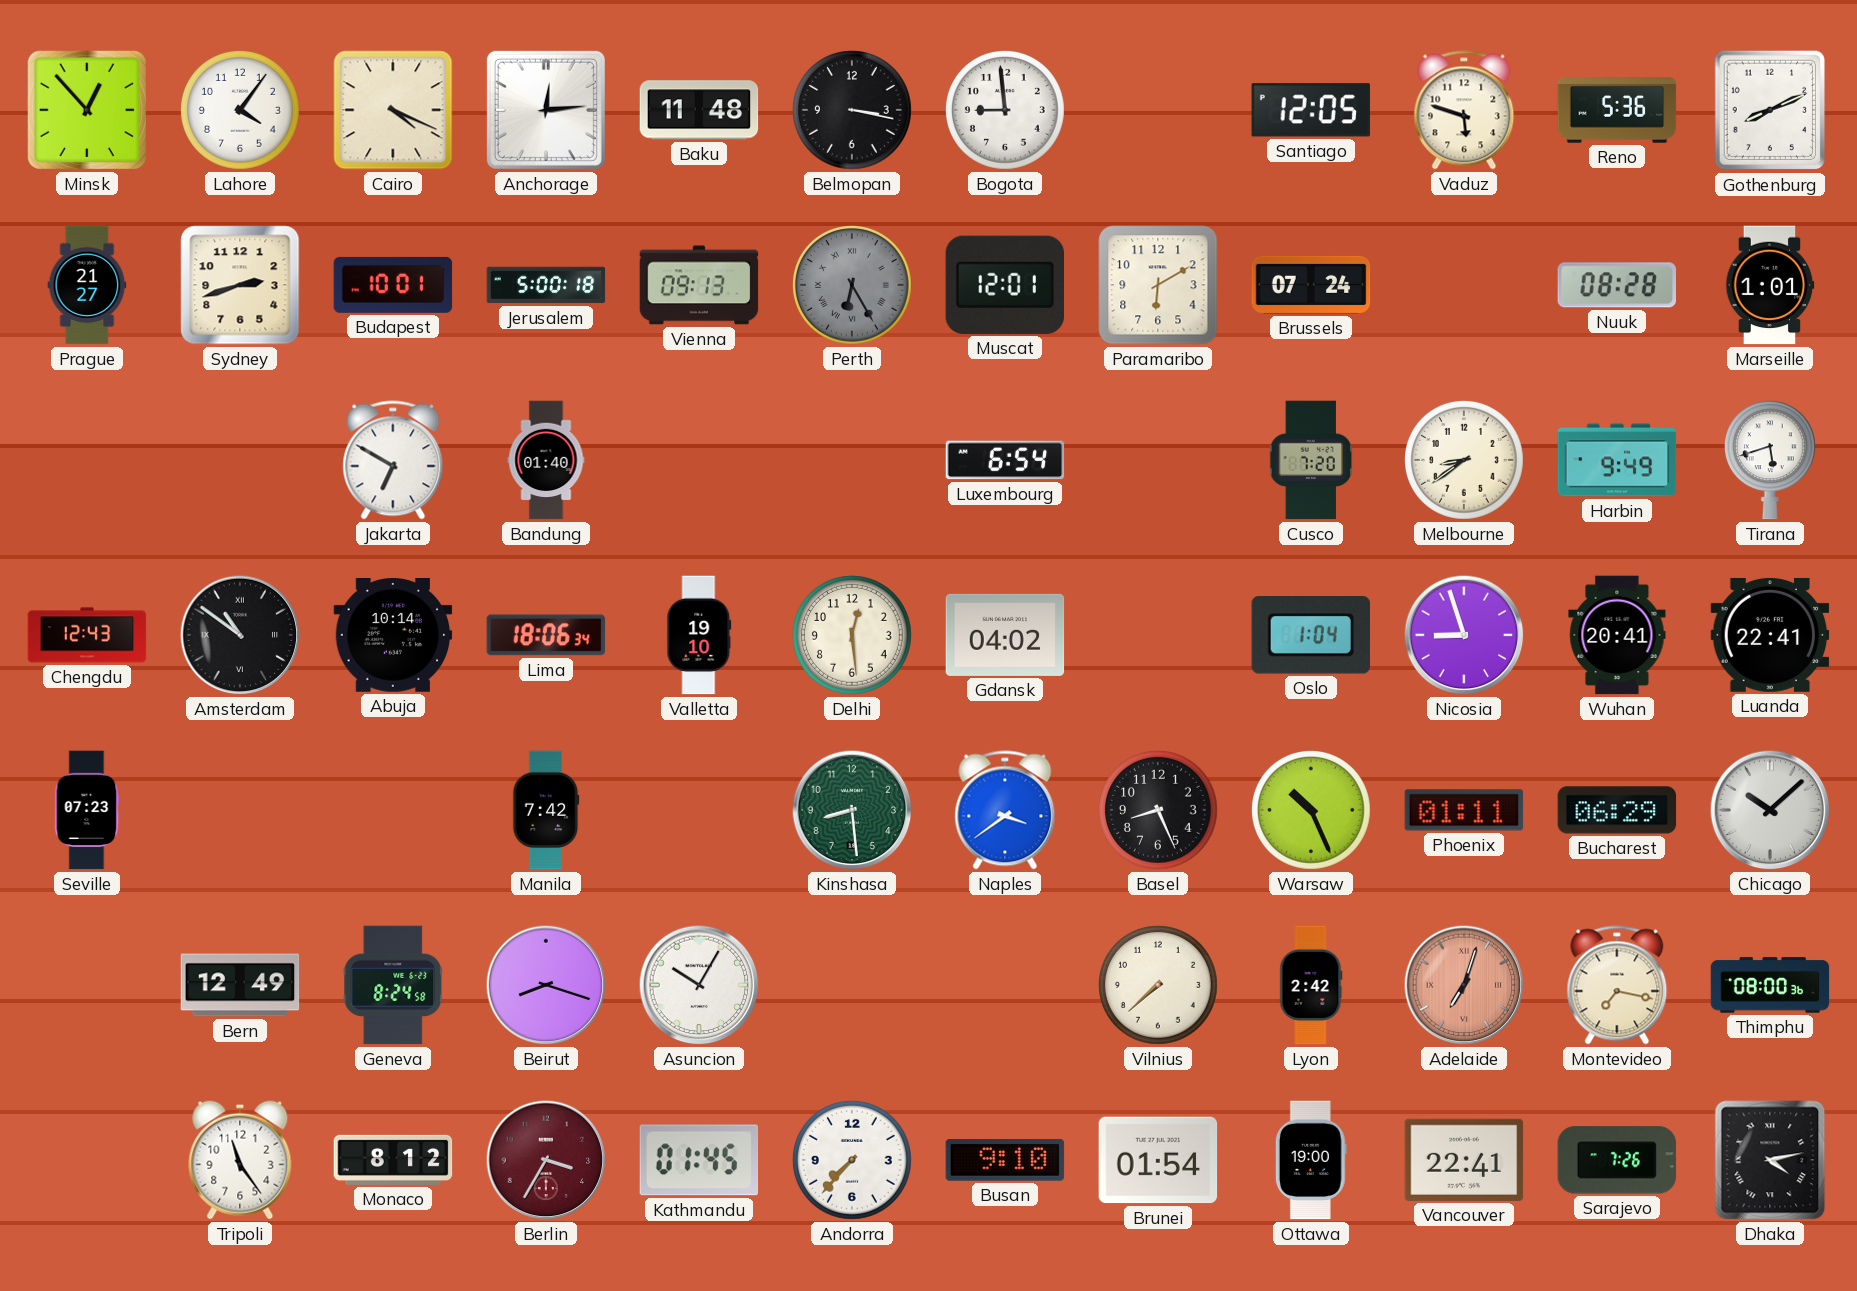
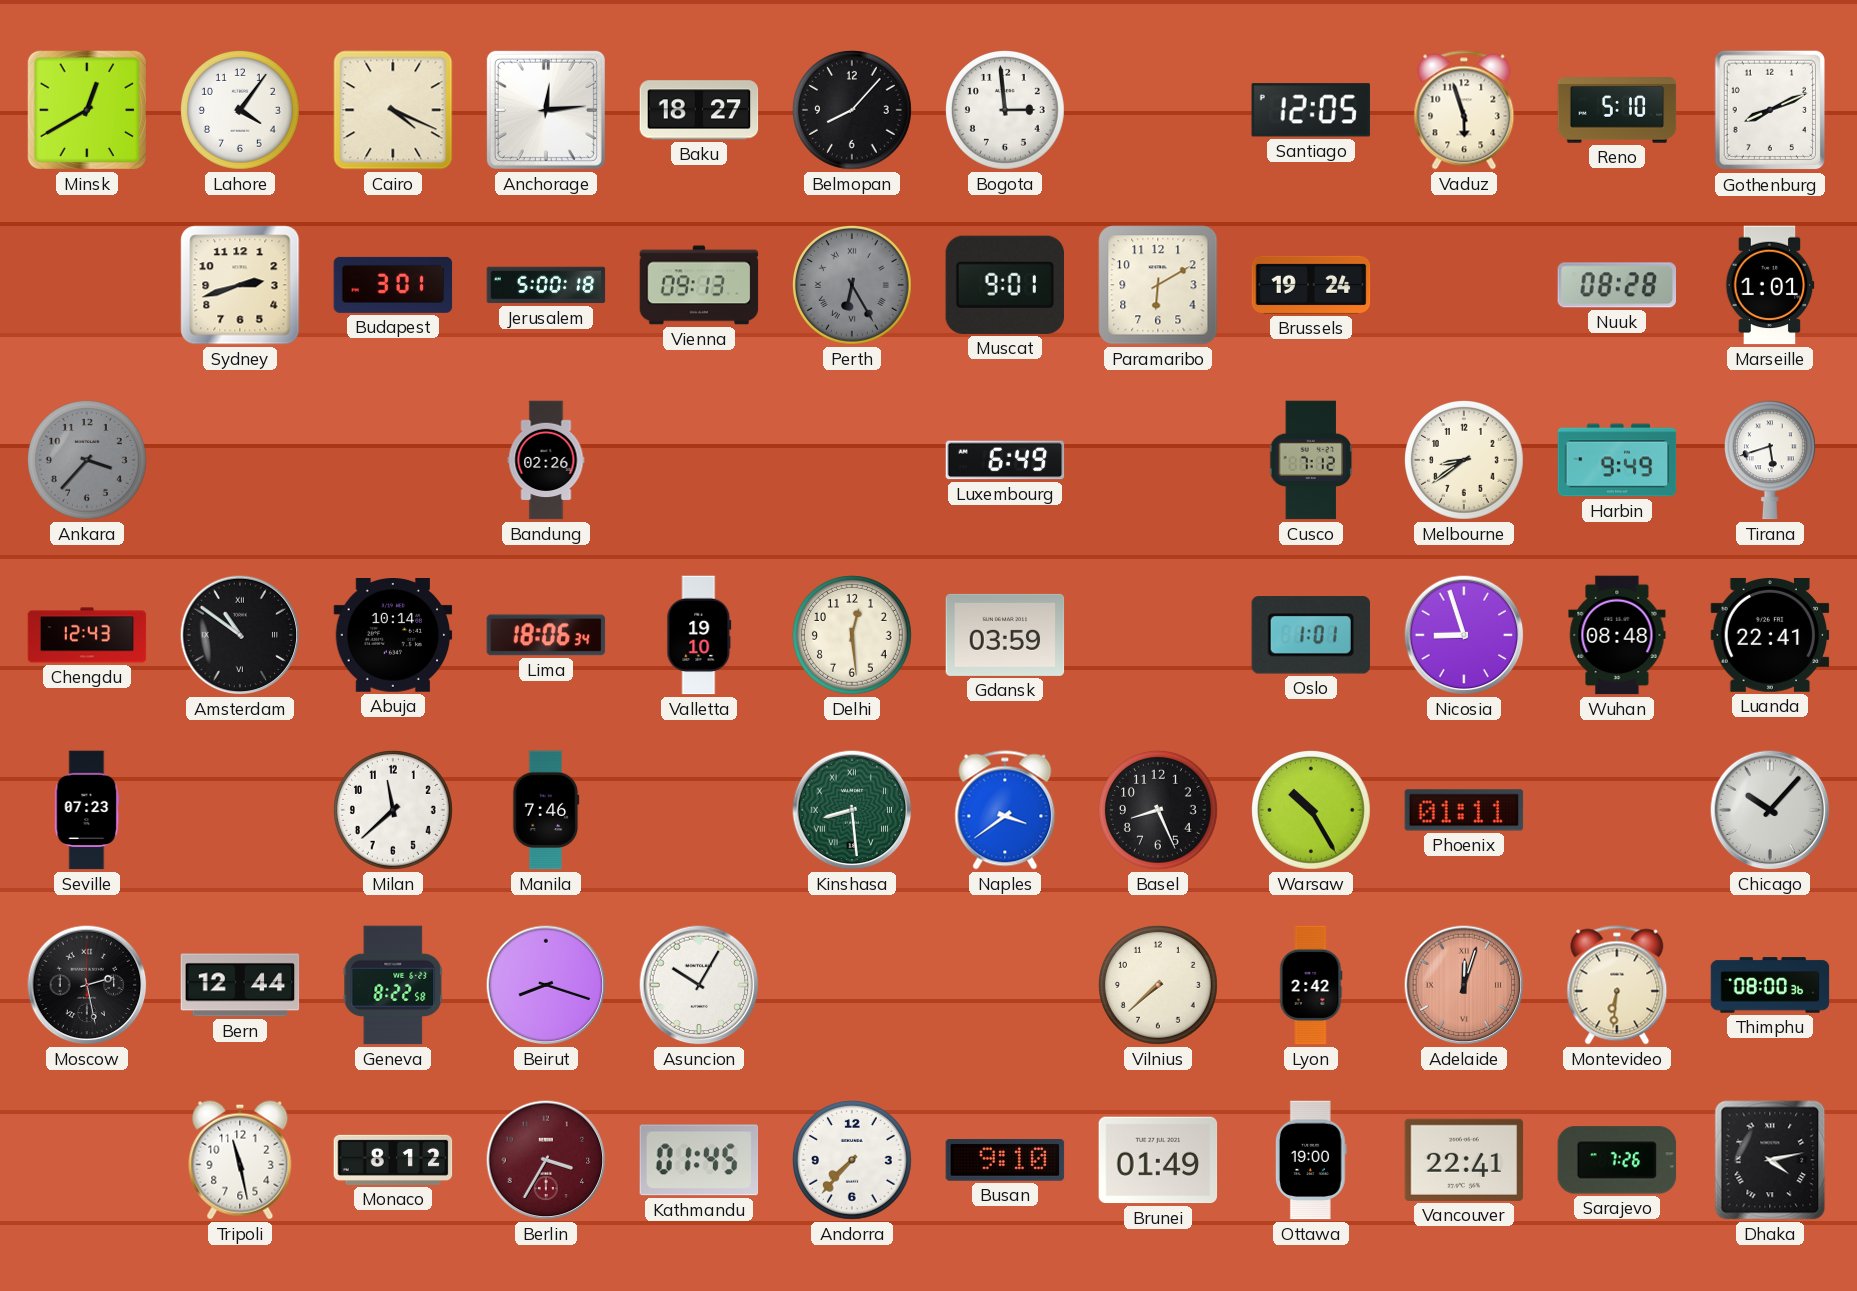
Minsk: 12:53 -> 12:40
Baku: 11:48 -> 18:27
Belmopan: 3:17 -> 8:07
Bogota: 8:59 -> 2:59
Vaduz: 5:48 -> 5:57
Reno: 5:36 -> 5:10
Prague: 21:27 -> none
Budapest: 10:01 -> 3:01
Muscat: 12:01 -> 9:01
Brussels: 07:24 -> 19:24
Ankara: none -> 3:37
Jakarta: 6:50 -> none
Bandung: 01:40 -> 02:26
Luxembourg: 6:54 -> 6:49
Cusco: 7:20 -> 7:12
Gdansk: 04:02 -> 03:59
Oslo: 1:04 -> 1:01
Wuhan: 20:41 -> 08:48
Milan: none -> 11:38
Manila: 7:42 -> 7:46
Kinshasa numerals: Arabic -> Roman
Warsaw: 10:26 -> 10:25
Bucharest: 06:29 -> none
Chicago: 10:08 -> 10:07
Moscow: none -> 2:28
Bern: 12:49 -> 12:44
Geneva: 8:24 -> 8:22
Adelaide: 7:03 -> 12:03
Montevideo: 7:17 -> 6:31
Tripoli: 11:24 -> 11:28
Brunei: 01:54 -> 01:49
